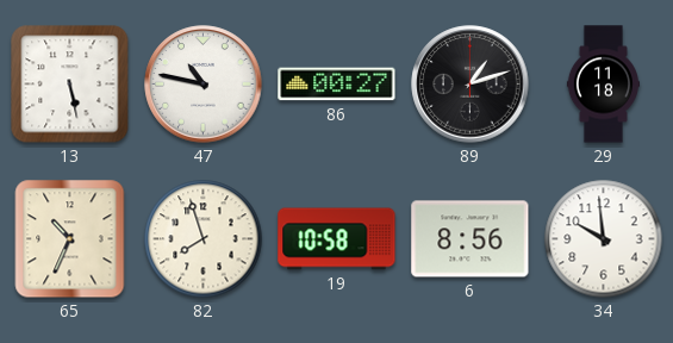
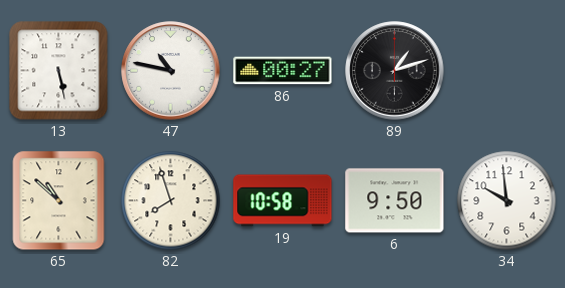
29: 11:18 -> none
65: 10:34 -> 10:52
6: 8:56 -> 9:50
